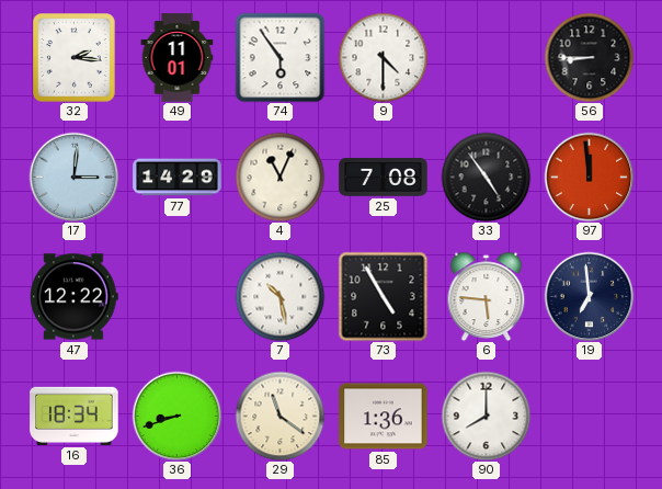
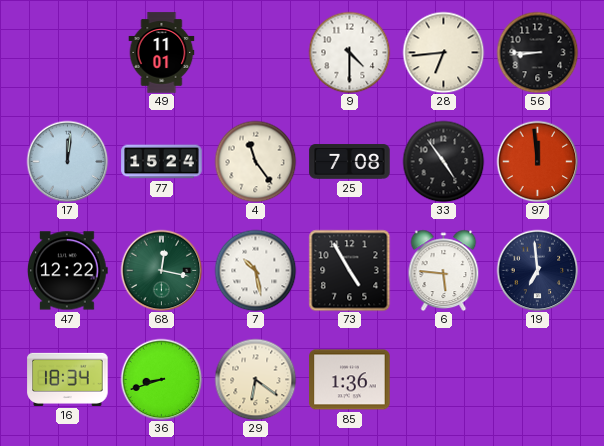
32: 2:16 -> none
74: 5:54 -> none
28: none -> 6:44
17: 3:01 -> 12:01
77: 14:29 -> 15:24
4: 11:04 -> 11:24
68: none -> 12:17
29: 11:21 -> 6:21
90: 8:00 -> none
